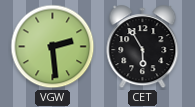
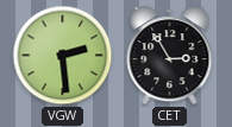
CET: 5:55 -> 2:55
